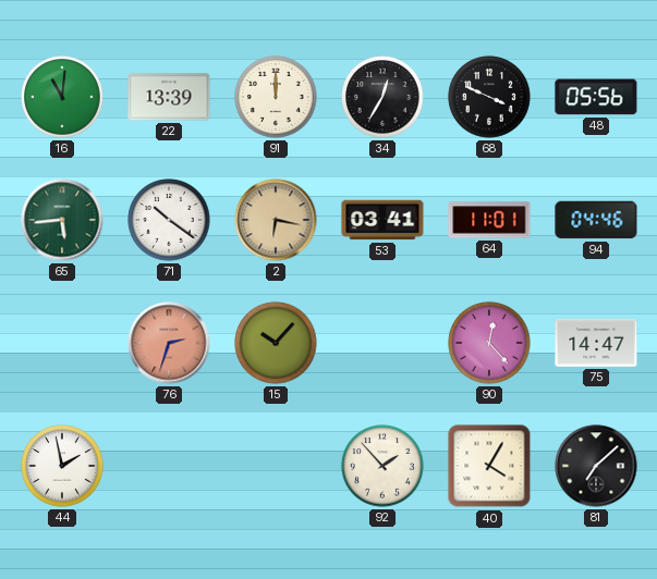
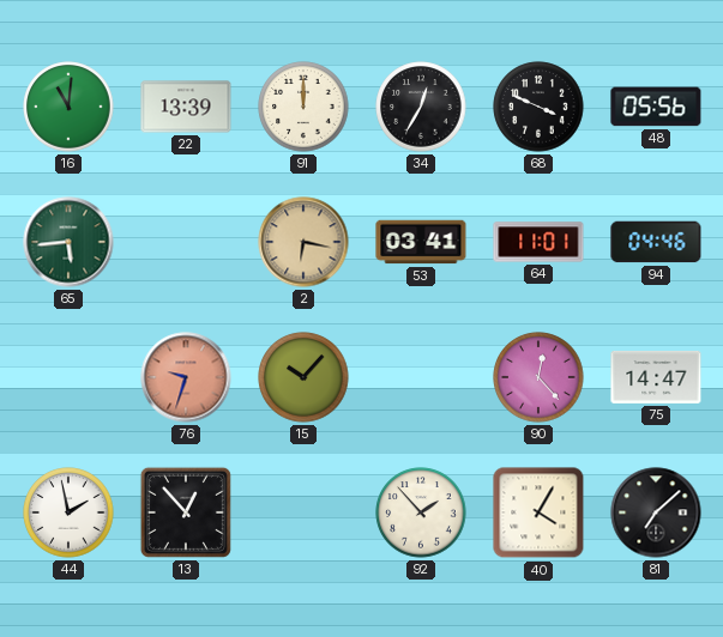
71: 10:21 -> none
76: 2:33 -> 9:33
13: none -> 12:53
